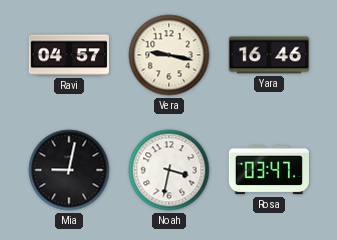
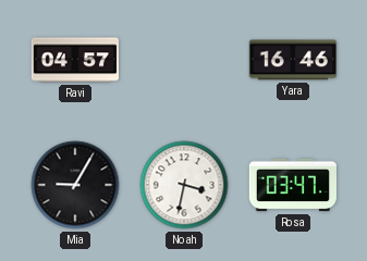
Vera: 9:17 -> none
Mia: 9:02 -> 9:05
